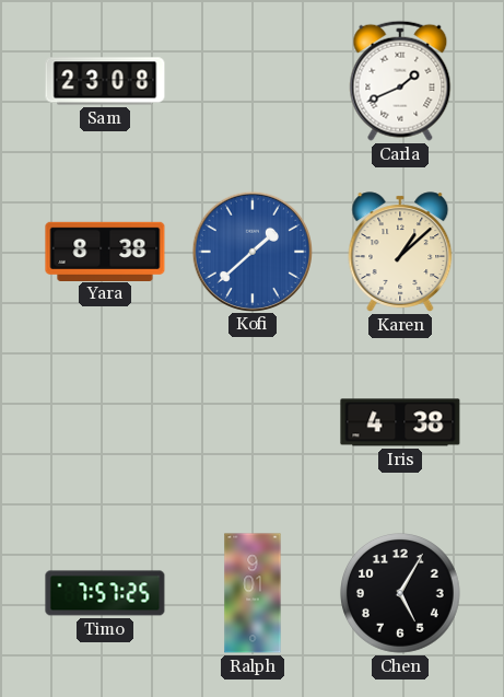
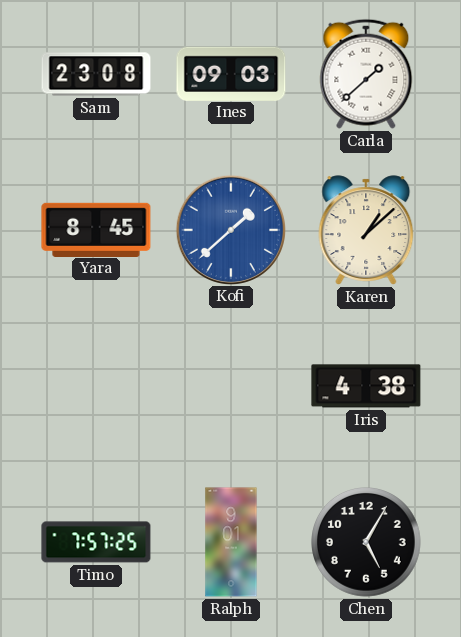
Ines: none -> 09:03
Carla: 1:41 -> 1:38
Yara: 8:38 -> 8:45
